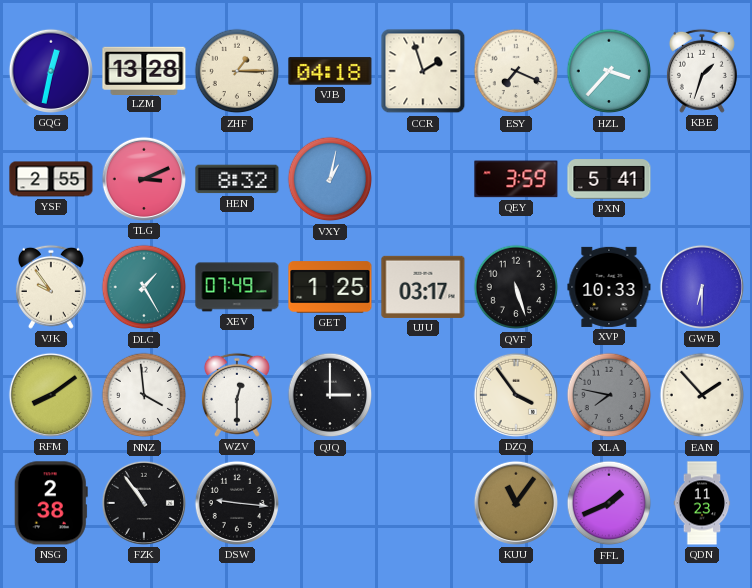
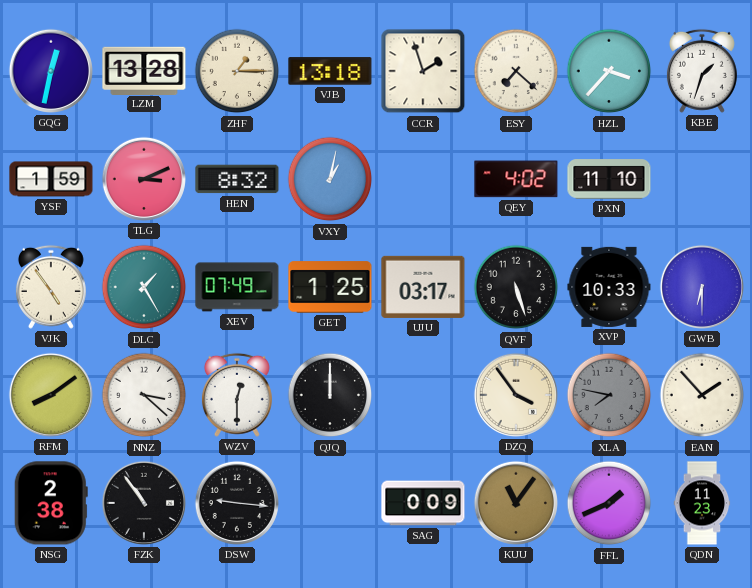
VJB: 04:18 -> 13:18
ESY: 7:19 -> 7:22
YSF: 2:55 -> 1:59
QEY: 3:59 -> 4:02
PXN: 5:41 -> 11:10
VJK: 9:54 -> 4:54
NNZ: 3:59 -> 3:22
QJQ: 3:00 -> 12:00
SAG: none -> 0:09
